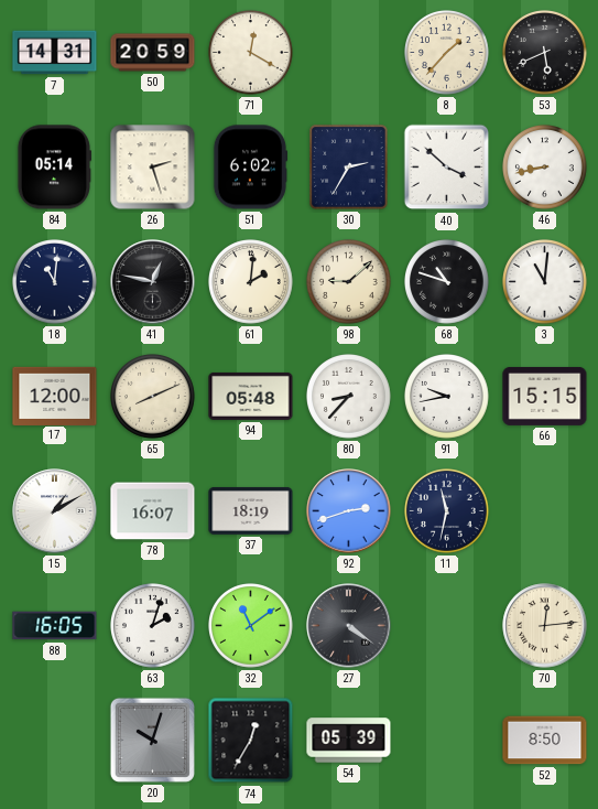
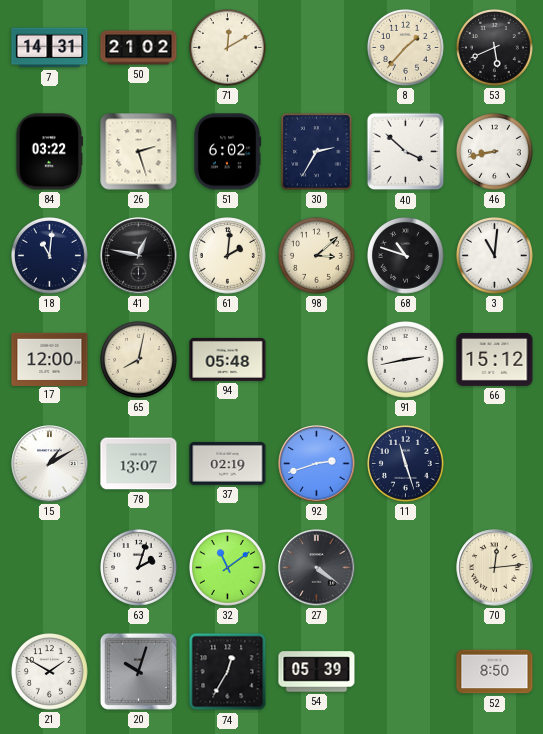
50: 20:59 -> 21:02
71: 12:20 -> 12:10
84: 05:14 -> 03:22
98: 9:08 -> 3:08
65: 8:11 -> 8:02
80: 8:37 -> none
91: 9:43 -> 2:43
66: 15:15 -> 15:12
78: 16:07 -> 13:07
37: 18:19 -> 02:19
11: 11:32 -> 11:27
88: 16:05 -> none
21: none -> 1:50
